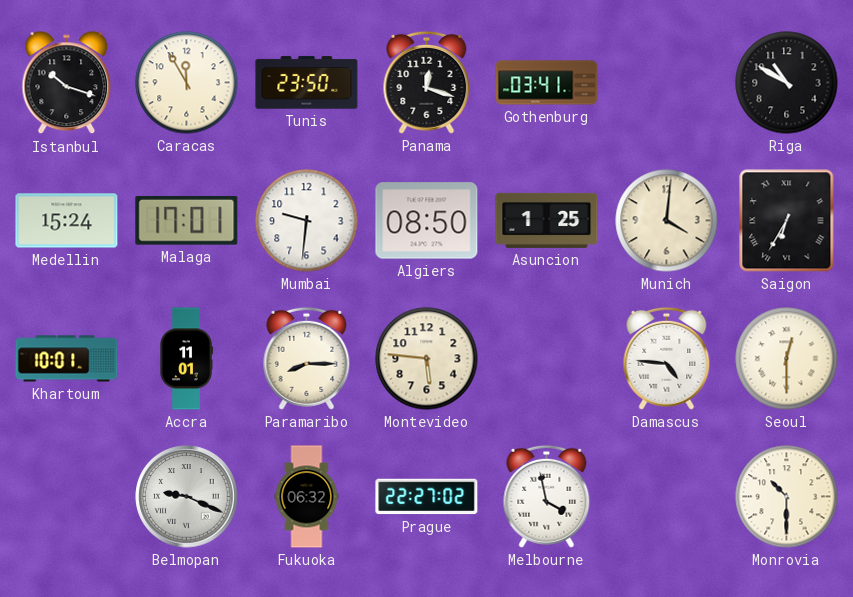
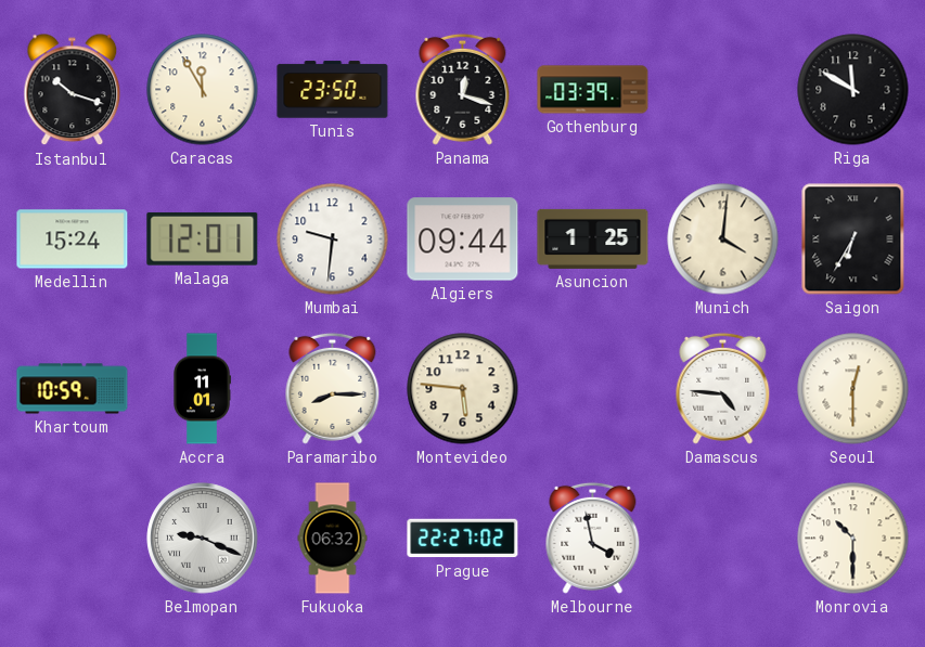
Gothenburg: 03:41 -> 03:39
Riga: 10:50 -> 11:50
Malaga: 17:01 -> 12:01
Algiers: 08:50 -> 09:44
Khartoum: 10:01 -> 10:59
